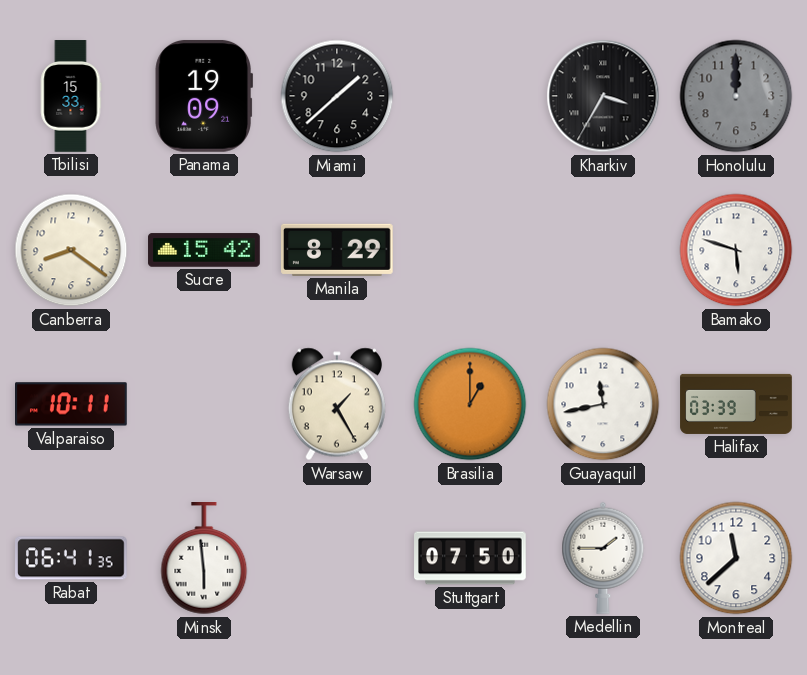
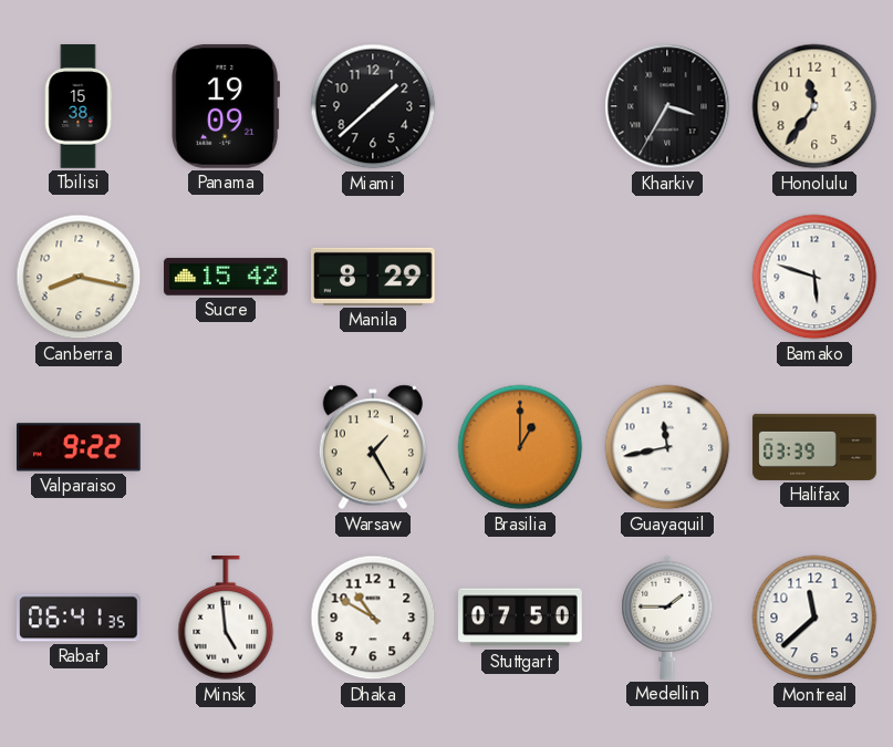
Tbilisi: 15:33 -> 15:38
Honolulu: 12:00 -> 11:36
Honolulu dial: grey -> cream
Canberra: 8:21 -> 8:17
Valparaiso: 10:11 -> 9:22
Minsk: 5:59 -> 4:59
Dhaka: none -> 10:50
